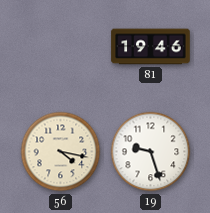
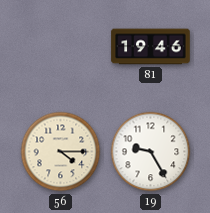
56: 4:17 -> 4:15
19: 9:27 -> 9:25
